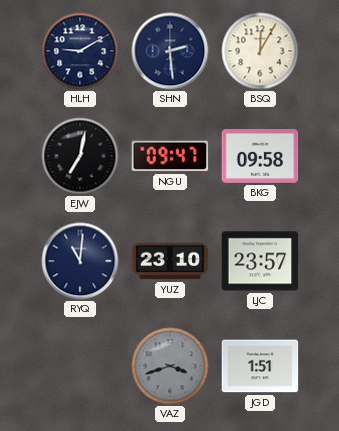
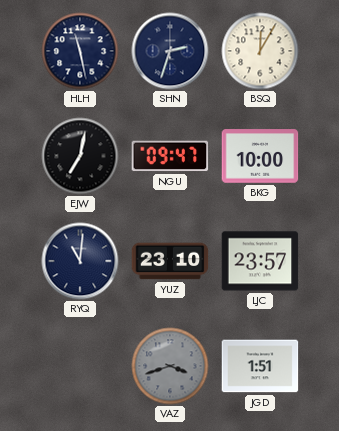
HLH: 9:10 -> 11:28
SHN: 2:29 -> 2:33
BKG: 09:58 -> 10:00
